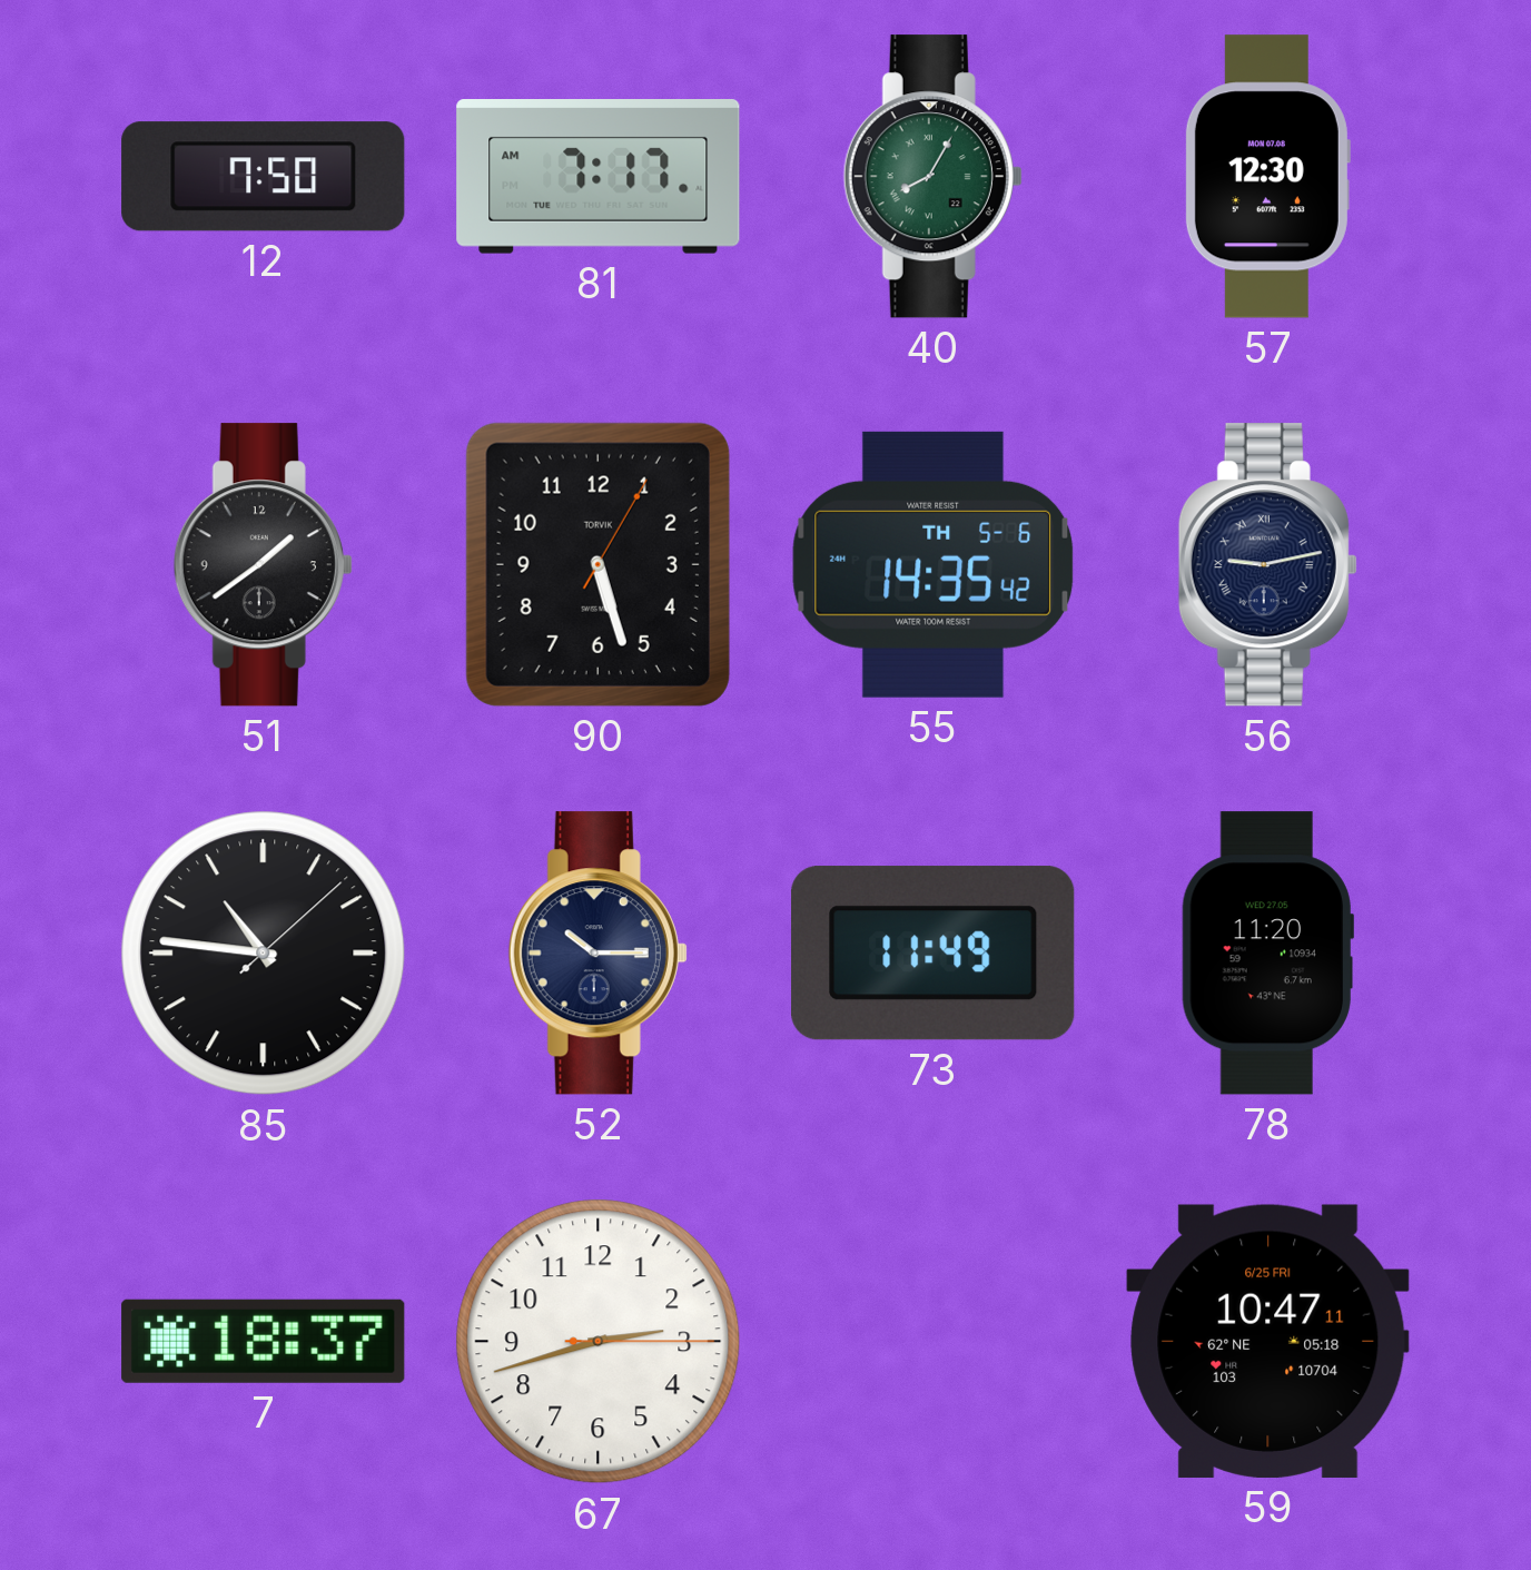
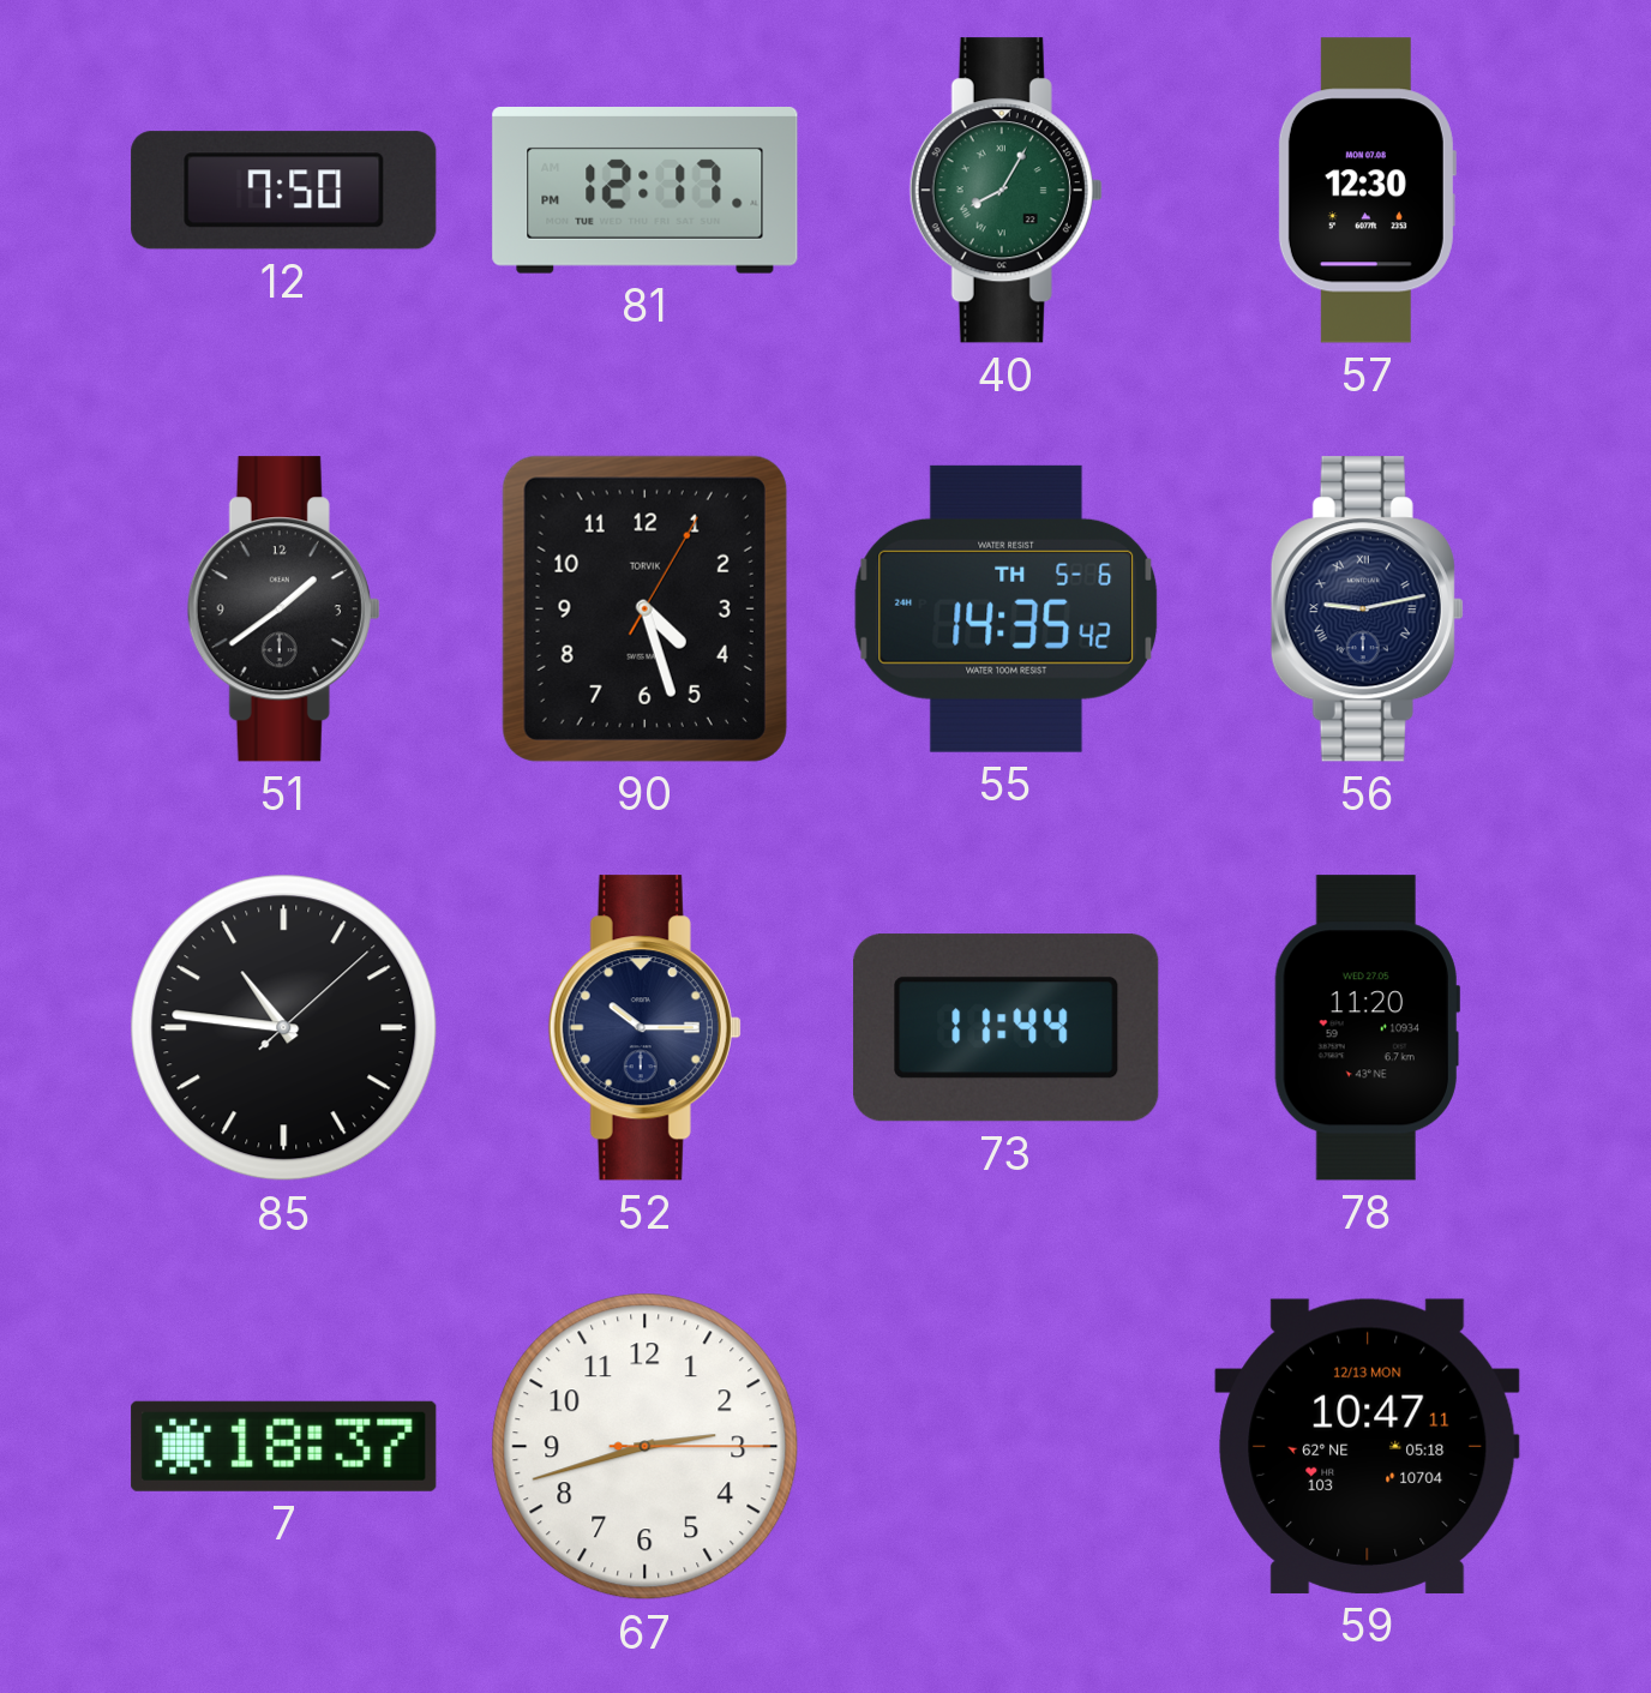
81: 7:17 -> 12:17
90: 5:27 -> 4:27
73: 11:49 -> 11:44
59 date: 6/25 FRI -> 12/13 MON
